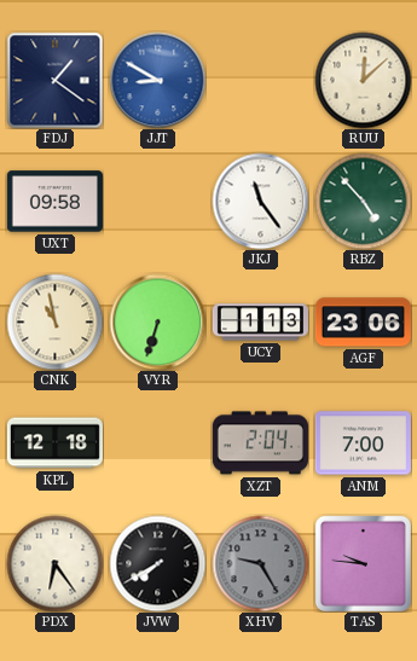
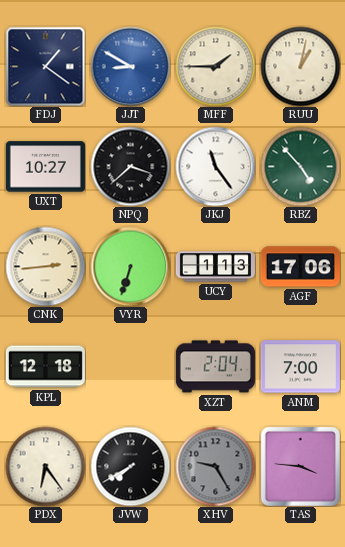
MFF: none -> 1:45
RUU: 12:08 -> 1:02
UXT: 09:58 -> 10:27
NPQ: none -> 3:38
CNK: 10:58 -> 2:44
AGF: 23:06 -> 17:06
TAS: 9:46 -> 3:46
